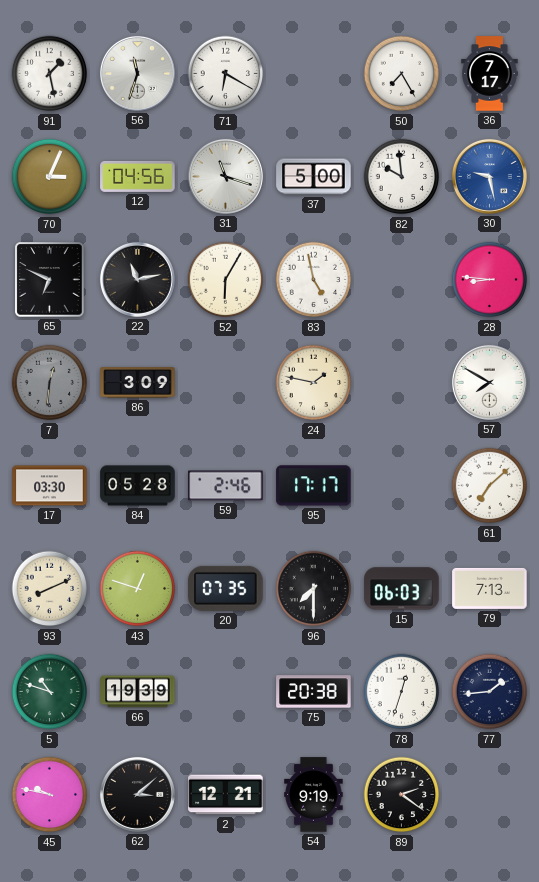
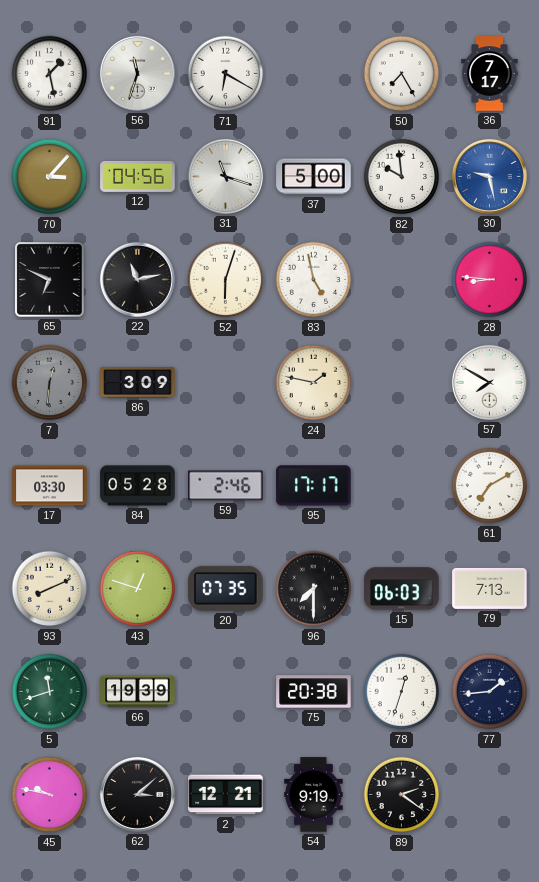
70: 3:04 -> 3:07
52: 6:05 -> 6:03
61: 7:08 -> 7:10
5: 10:48 -> 11:42
